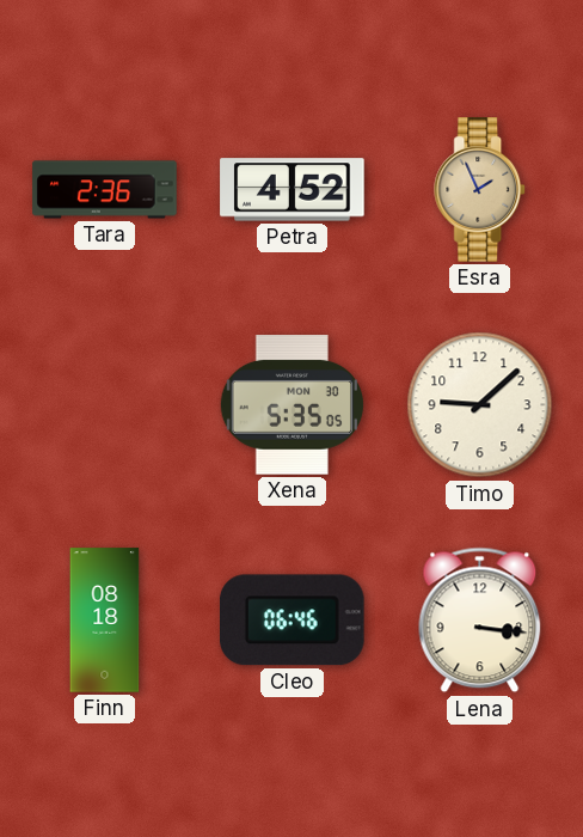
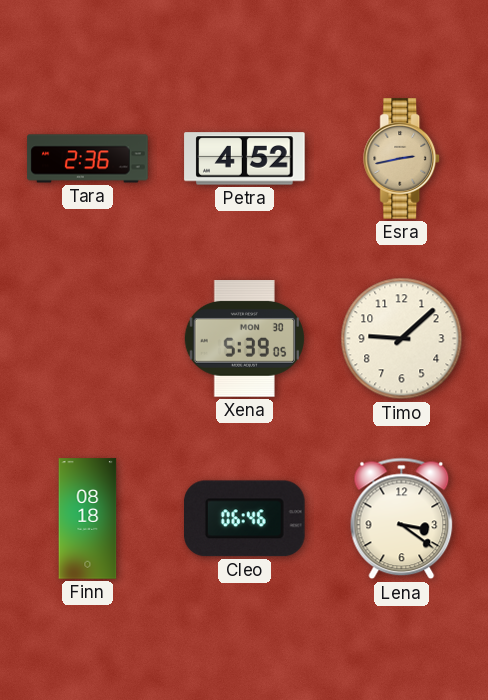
Esra: 1:56 -> 2:43
Xena: 5:35 -> 5:39
Lena: 3:16 -> 3:21
